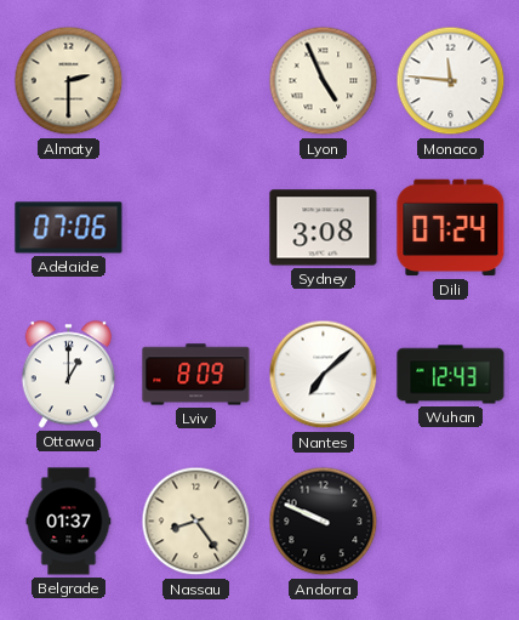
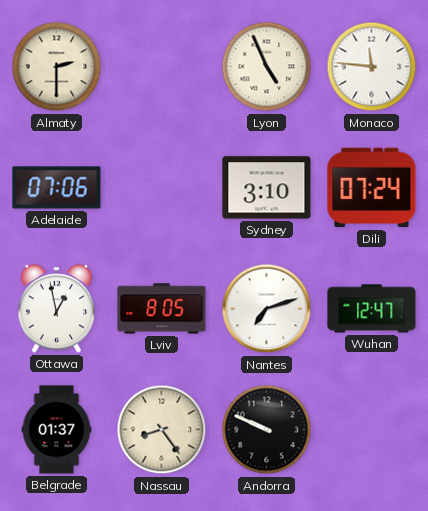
Sydney: 3:08 -> 3:10
Ottawa: 1:00 -> 12:58
Lviv: 8:09 -> 8:05
Nantes: 7:08 -> 7:12
Wuhan: 12:43 -> 12:47
